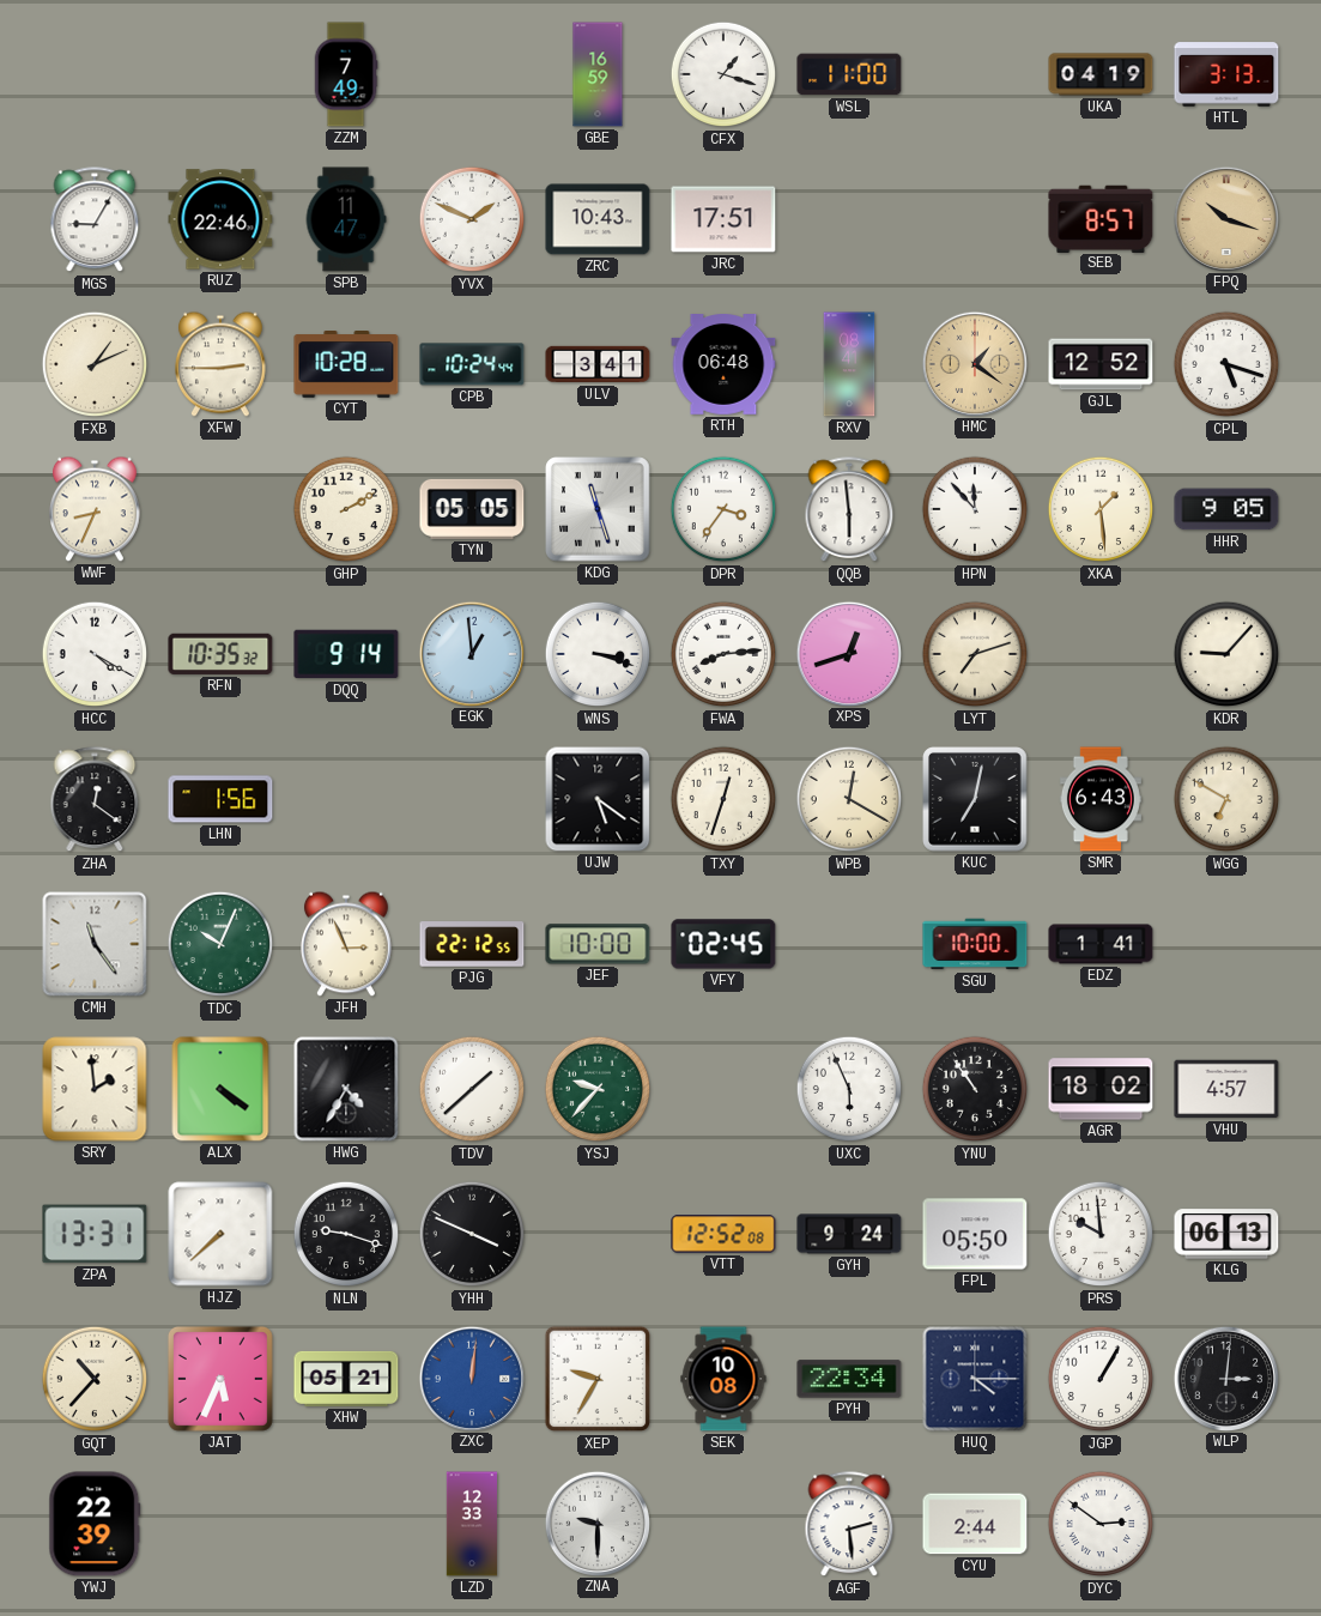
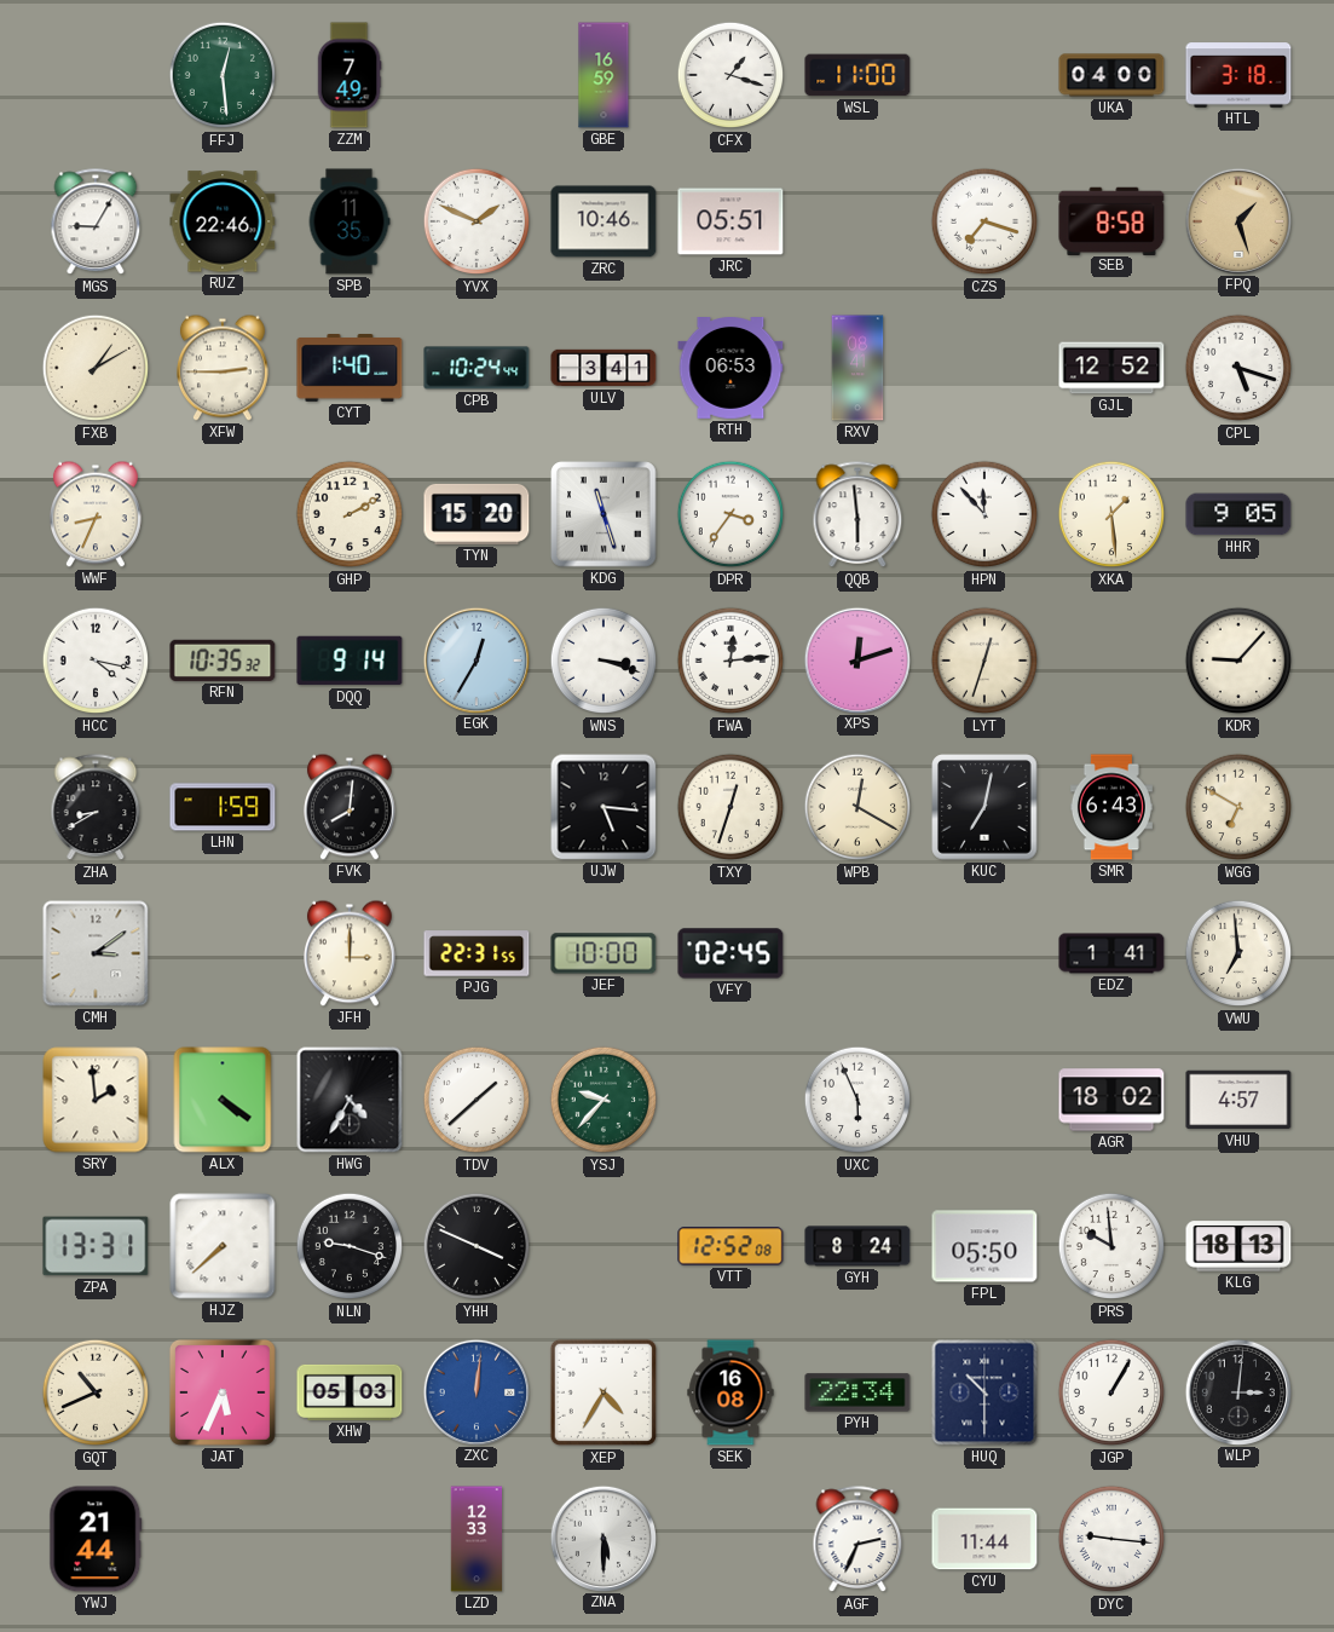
FFJ: none -> 12:29
UKA: 04:19 -> 04:00
HTL: 3:13 -> 3:18
SPB: 11:47 -> 11:35
ZRC: 10:43 -> 10:46
JRC: 17:51 -> 05:51
CZS: none -> 7:18
SEB: 8:57 -> 8:58
FPQ: 10:18 -> 1:27
FXB: 1:11 -> 1:10
CYT: 10:28 -> 1:40
RTH: 06:48 -> 06:53
HMC: 1:21 -> none
TYN: 05:05 -> 15:20
HCC: 4:20 -> 4:17
EGK: 12:59 -> 12:35
FWA: 8:14 -> 12:14
XPS: 12:42 -> 12:12
LYT: 7:12 -> 12:33
ZHA: 12:21 -> 8:40
LHN: 1:56 -> 1:59
FVK: none -> 8:01
UJW: 5:21 -> 5:16
CMH: 11:24 -> 3:09
TDC: 10:04 -> none
JFH: 2:56 -> 3:00
PJG: 22:12 -> 22:31
SGU: 10:00 -> none
VWU: none -> 6:59
YNU: 10:54 -> none
GYH: 9:24 -> 8:24
KLG: 06:13 -> 18:13
GQT: 10:37 -> 10:41
XHW: 05:21 -> 05:03
XEP: 9:35 -> 4:35
SEK: 10:08 -> 16:08
HUQ: 4:15 -> 10:30
YWJ: 22:39 -> 21:44
ZNA: 9:30 -> 5:30
AGF: 2:29 -> 2:34
CYU: 2:44 -> 11:44
DYC: 2:51 -> 9:16
